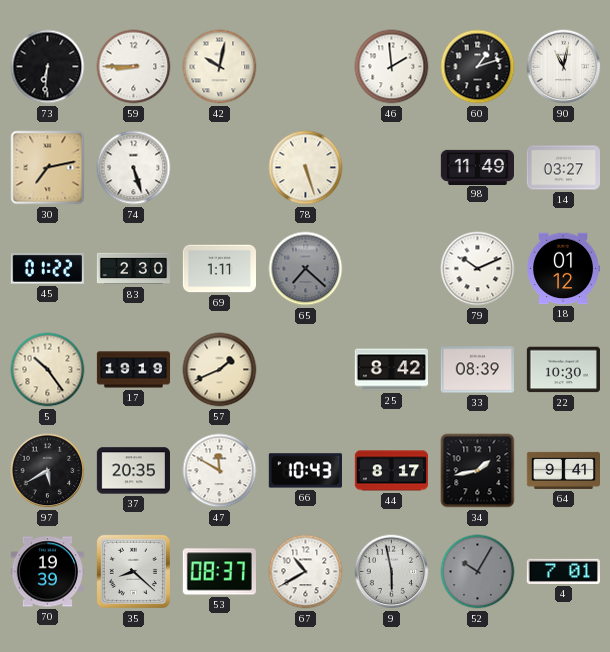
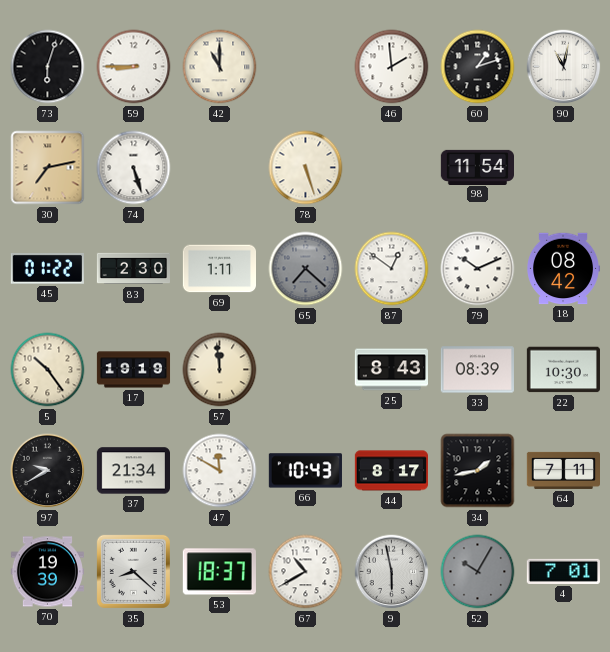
73: 6:31 -> 6:03
42: 10:02 -> 11:00
98: 11:49 -> 11:54
14: 03:27 -> none
87: none -> 12:51
18: 01:12 -> 08:42
57: 1:41 -> 11:59
25: 8:42 -> 8:43
97: 5:40 -> 9:40
37: 20:35 -> 21:34
64: 9:41 -> 7:11
53: 08:37 -> 18:37
